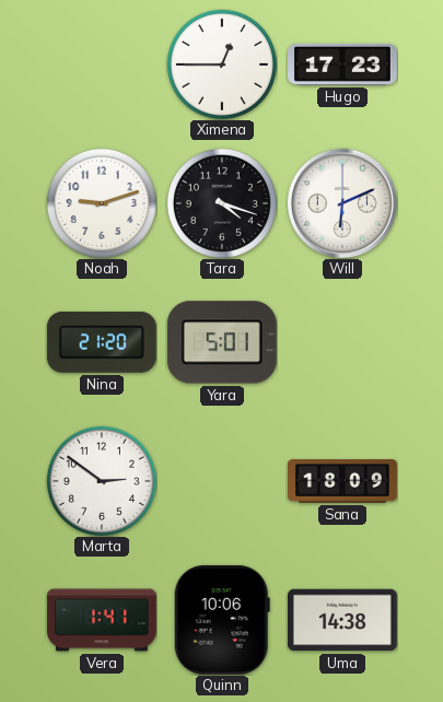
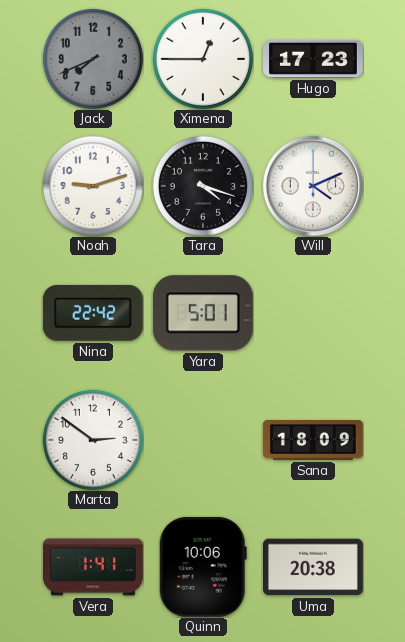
Jack: none -> 7:41
Will: 6:11 -> 4:11
Nina: 21:20 -> 22:42
Uma: 14:38 -> 20:38
